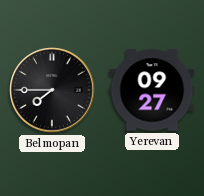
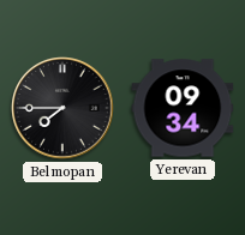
Yerevan: 09:27 -> 09:34
